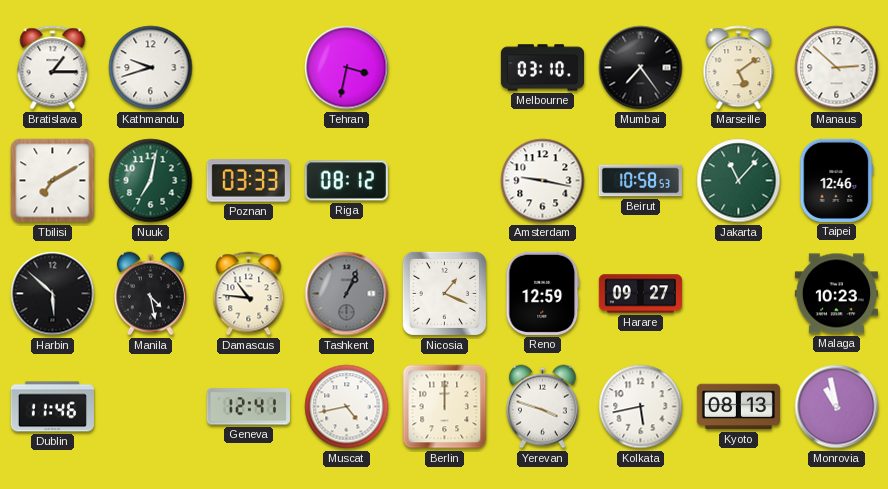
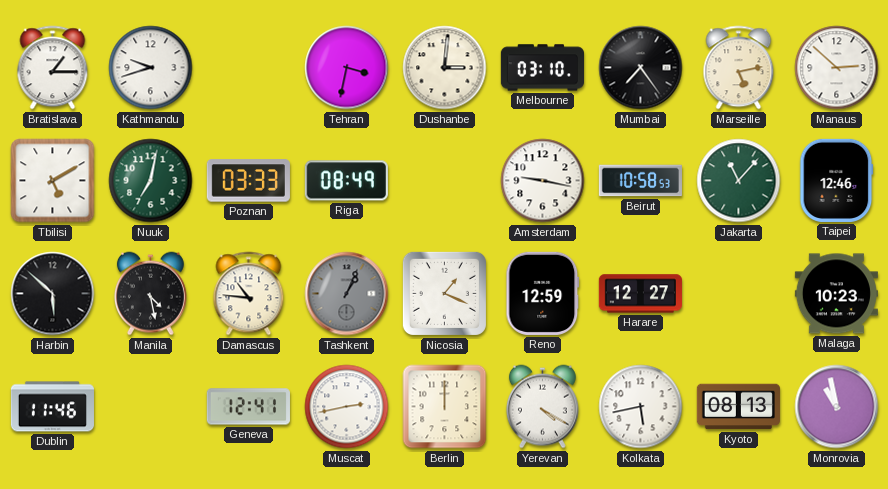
Dushanbe: none -> 3:01
Marseille: 5:09 -> 5:13
Tbilisi: 7:10 -> 5:10
Riga: 08:12 -> 08:49
Harare: 09:27 -> 12:27
Muscat: 4:43 -> 2:43
Yerevan: 3:48 -> 4:20
